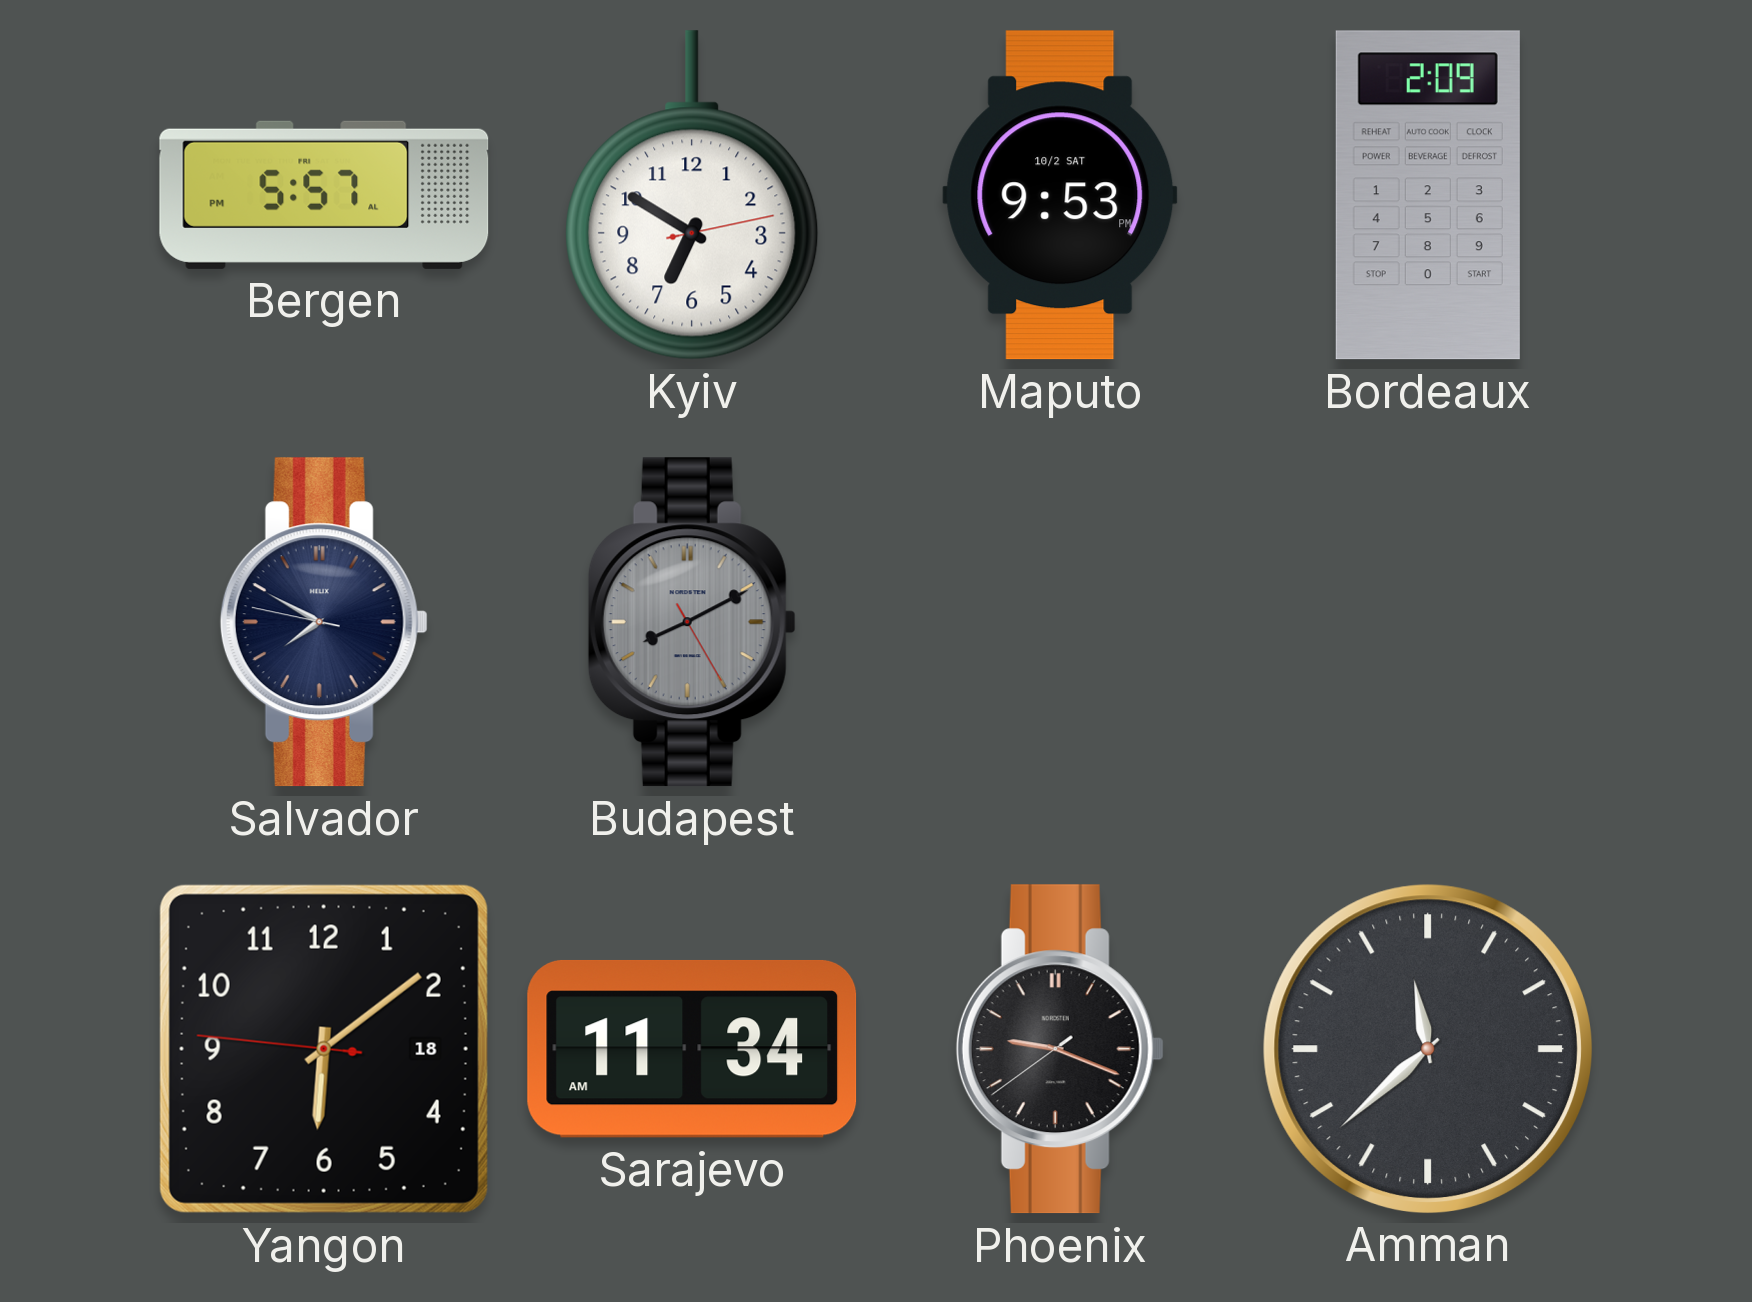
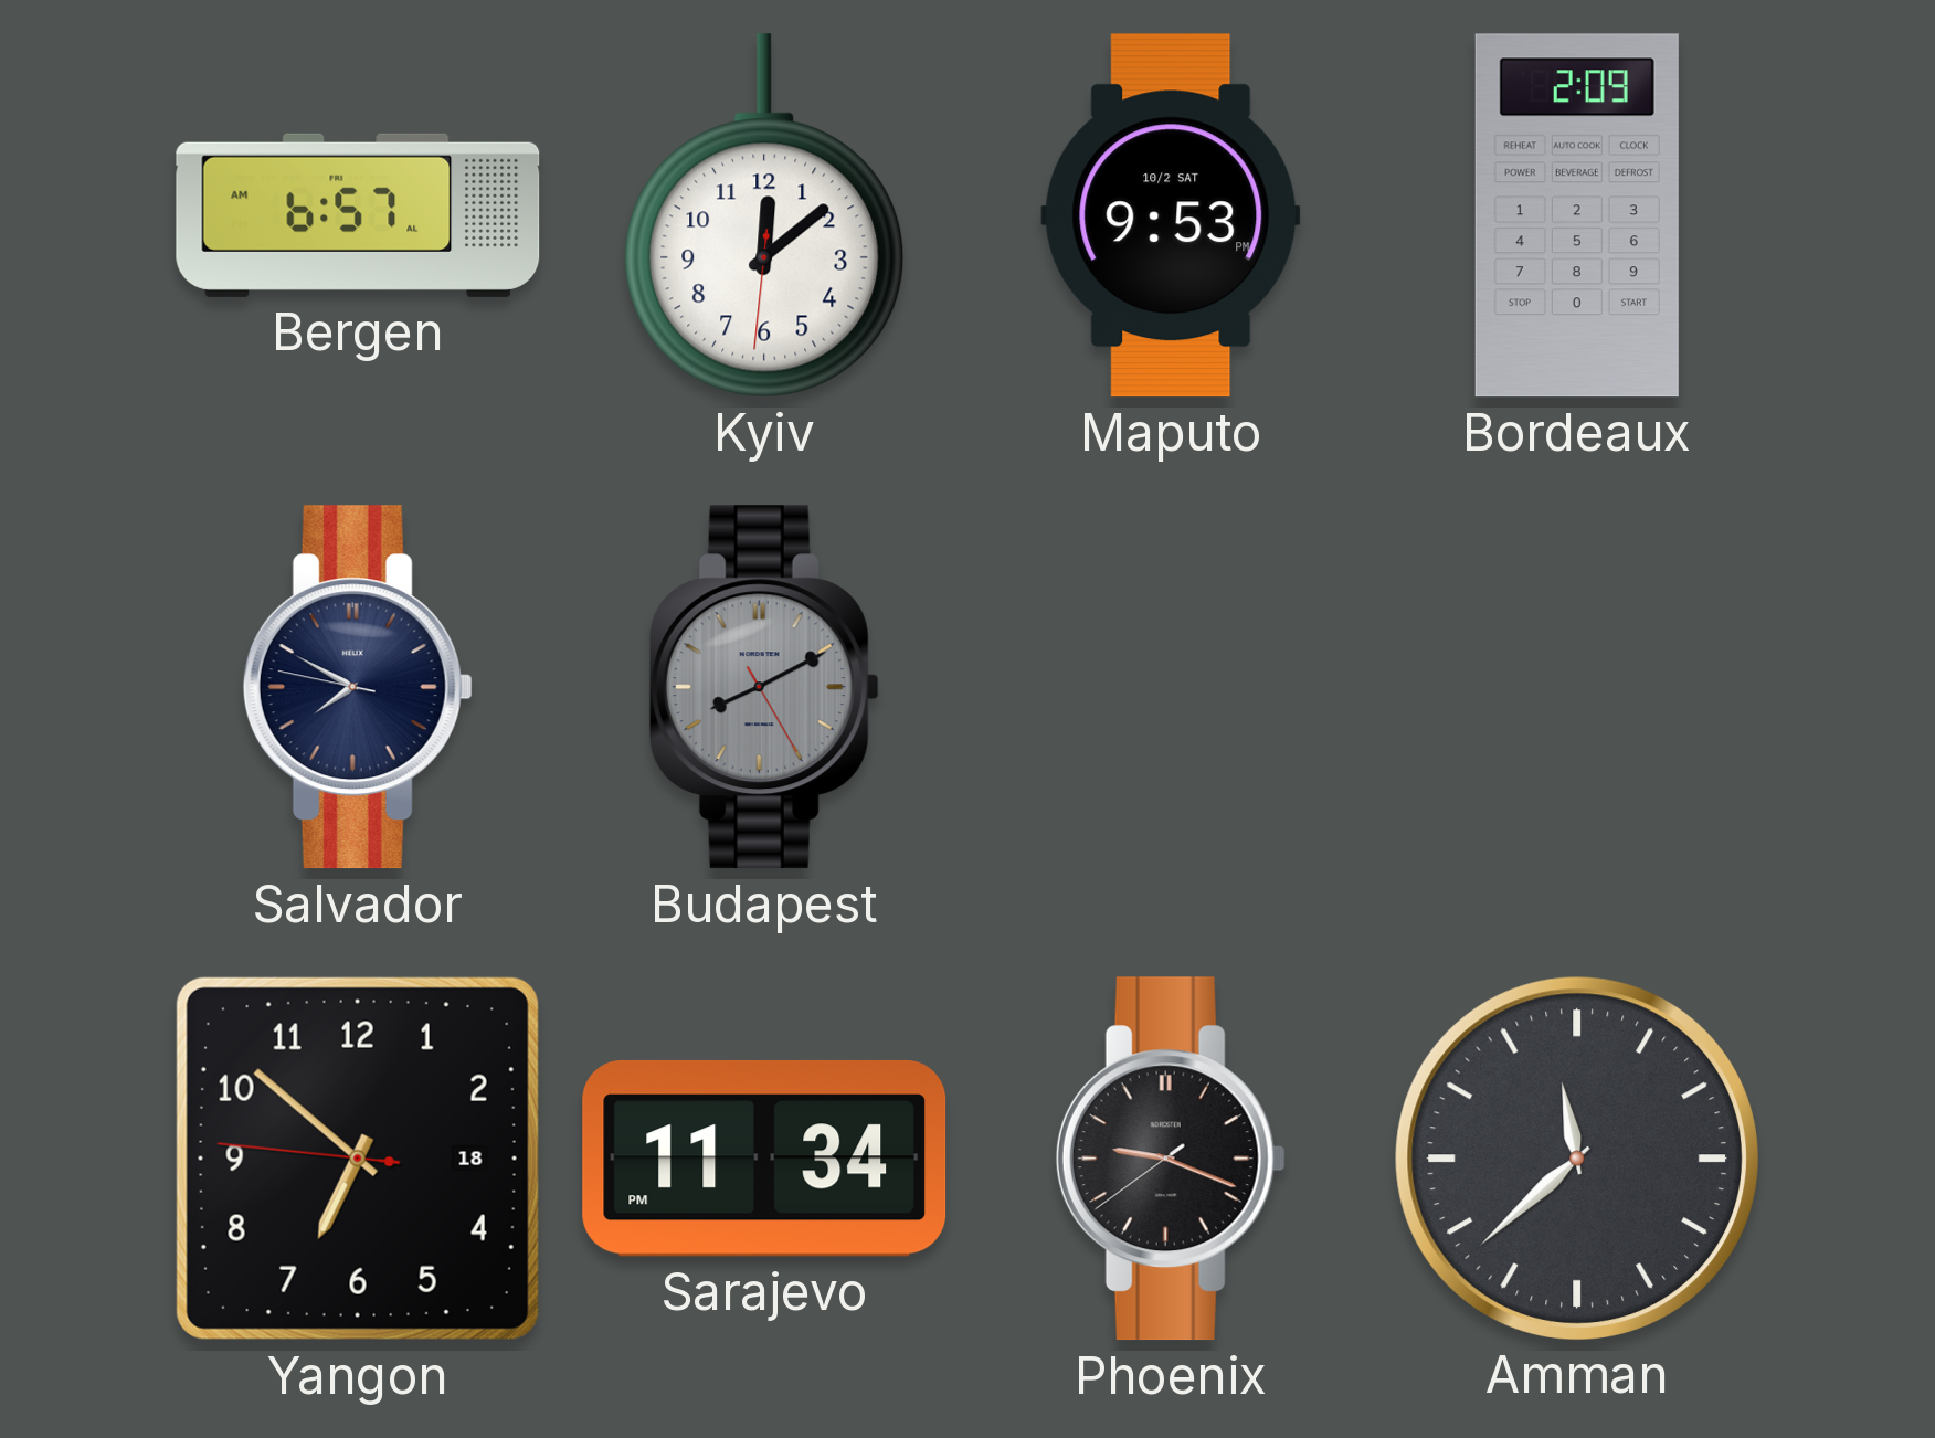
Bergen: 5:57 -> 6:57
Kyiv: 6:50 -> 12:08
Yangon: 6:08 -> 6:51
Sarajevo: 11:34 AM -> 11:34 PM
